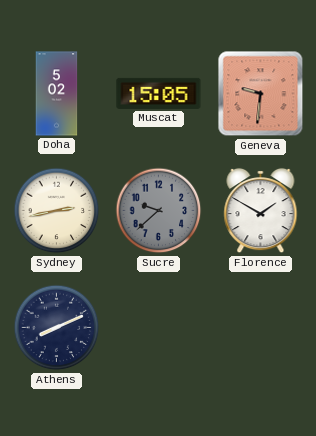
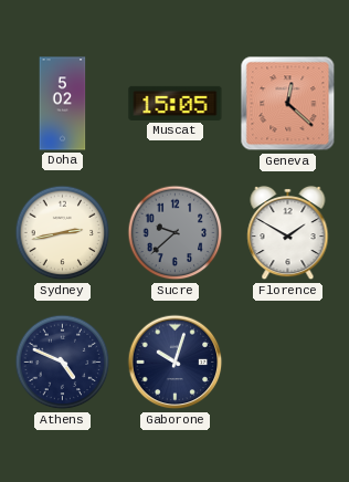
Geneva: 9:31 -> 12:22
Athens: 8:11 -> 4:49
Gaborone: none -> 10:03
